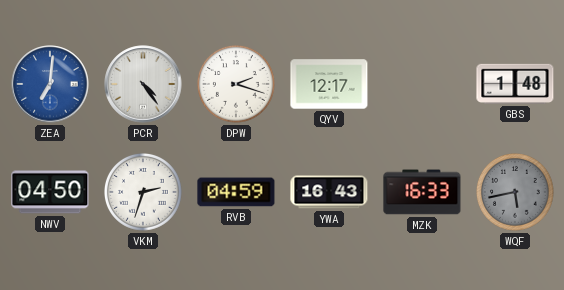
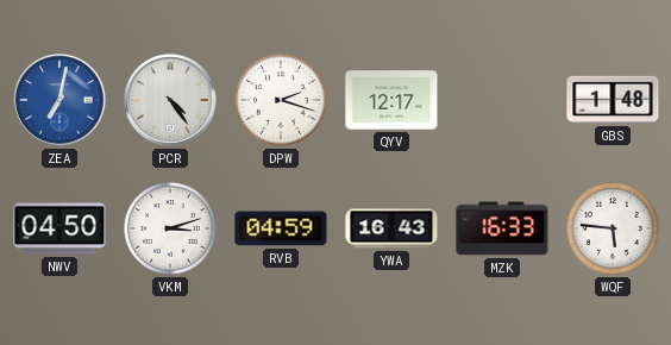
ZEA: 7:01 -> 7:02
VKM: 2:33 -> 3:12
WQF: 5:43 -> 5:46
WQF dial: grey -> white
